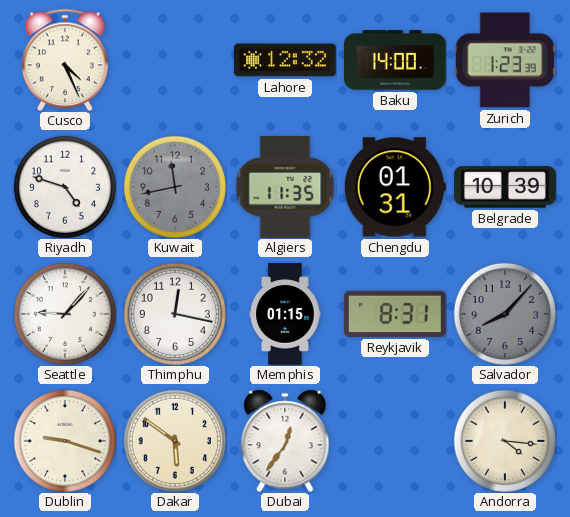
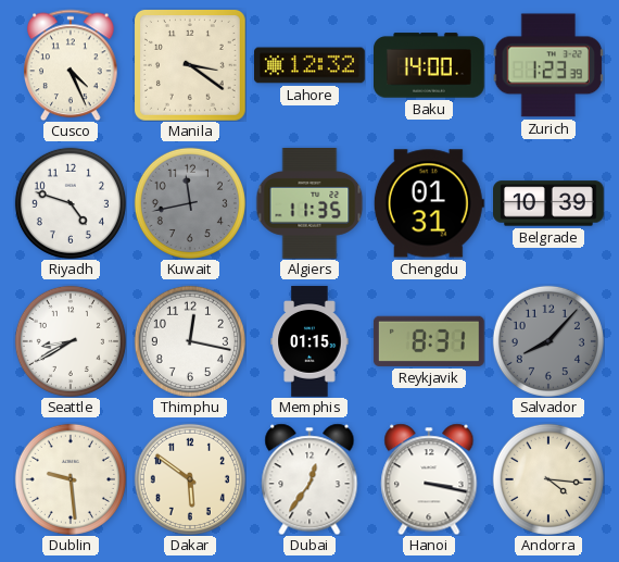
Manila: none -> 3:21
Seattle: 9:07 -> 8:40
Dublin: 9:18 -> 9:29
Hanoi: none -> 3:17
